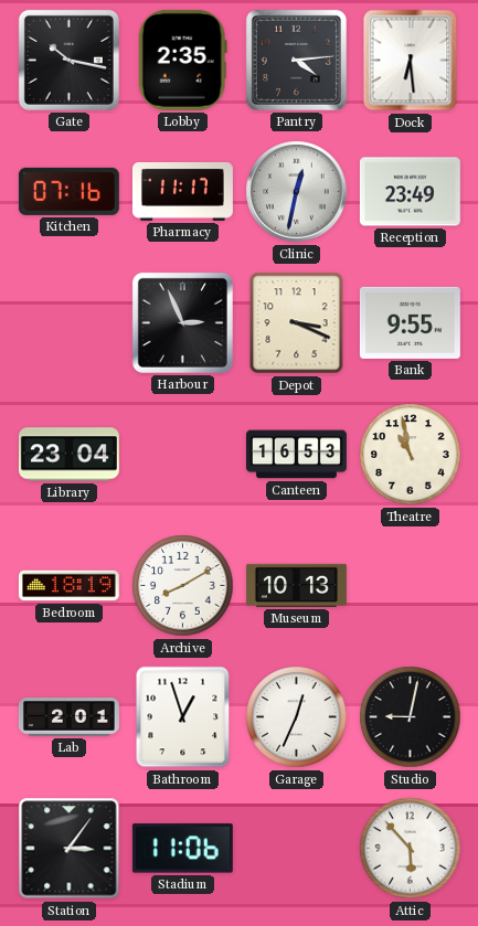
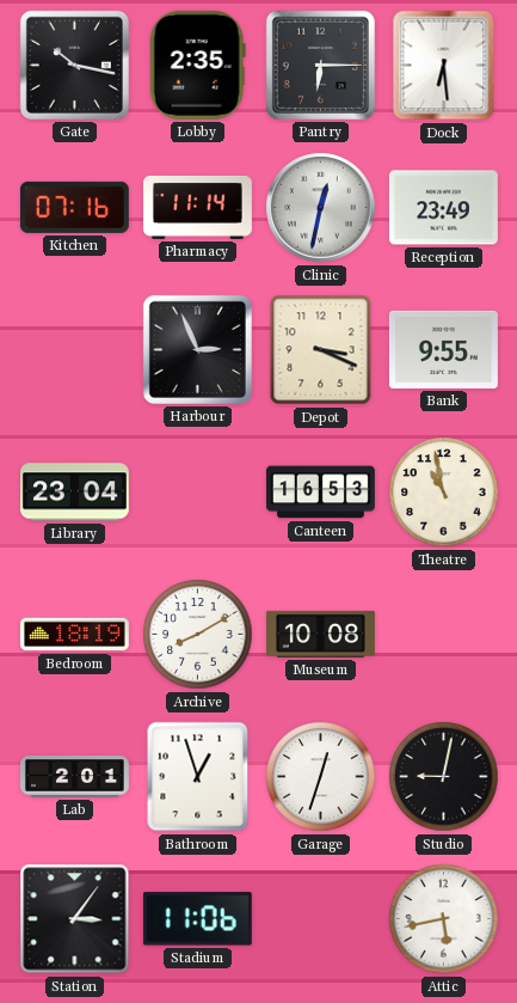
Pantry: 4:14 -> 6:15
Pharmacy: 11:17 -> 11:14
Museum: 10:13 -> 10:08
Garage: 12:34 -> 12:33
Attic: 5:53 -> 5:43
